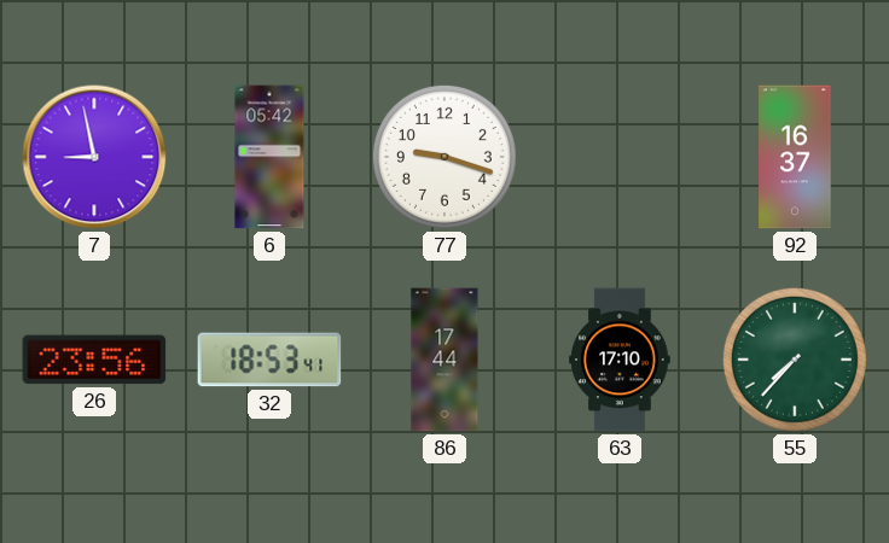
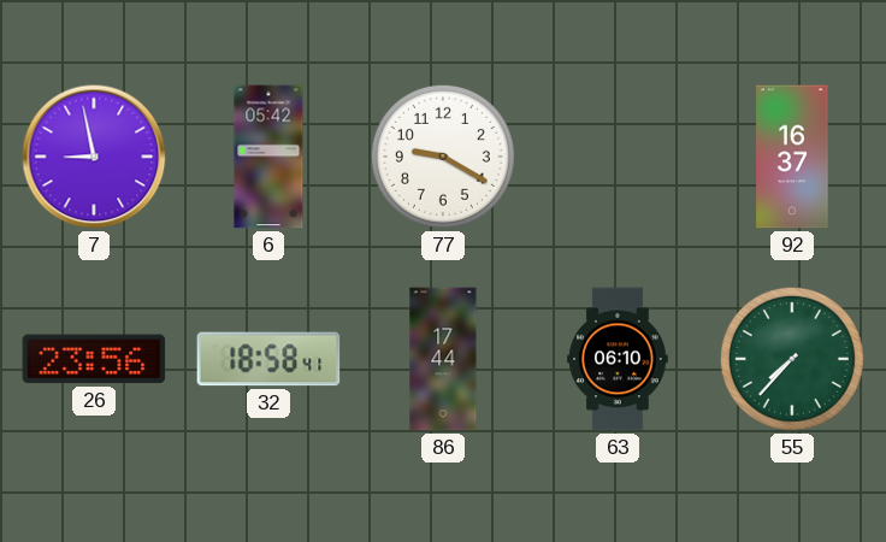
77: 9:18 -> 9:20
32: 18:53 -> 18:58
63: 17:10 -> 06:10
